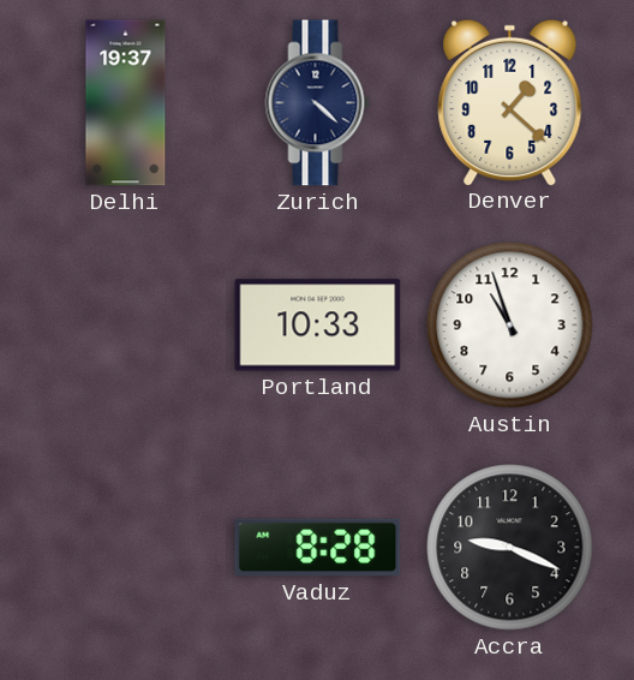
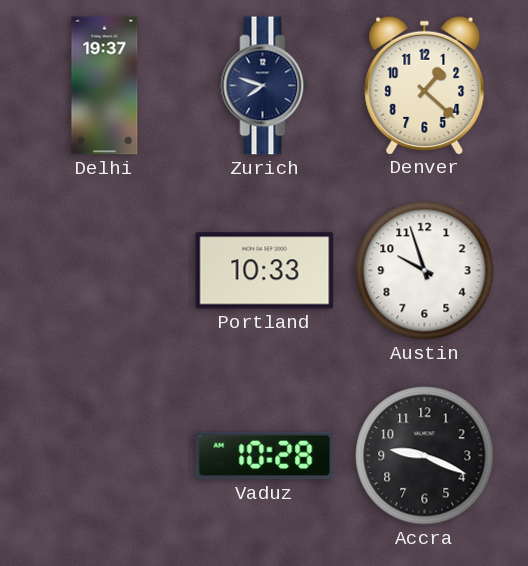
Zurich: 4:22 -> 7:48
Austin: 10:57 -> 9:57
Vaduz: 8:28 -> 10:28
